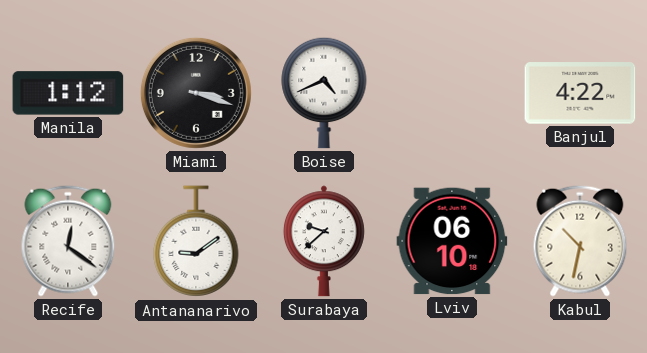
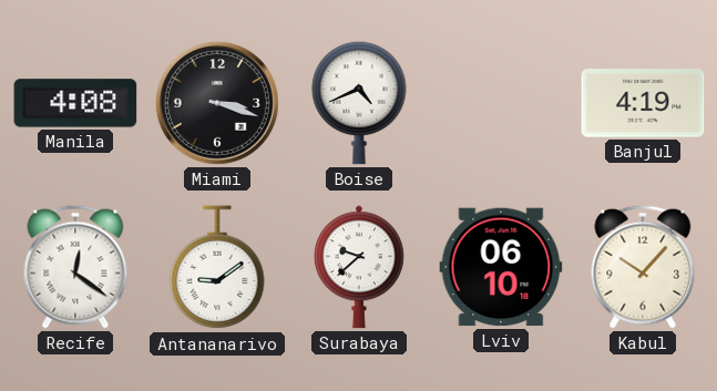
Manila: 1:12 -> 4:08
Banjul: 4:22 -> 4:19
Kabul: 10:32 -> 10:07
